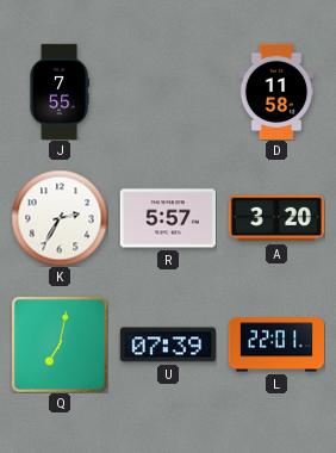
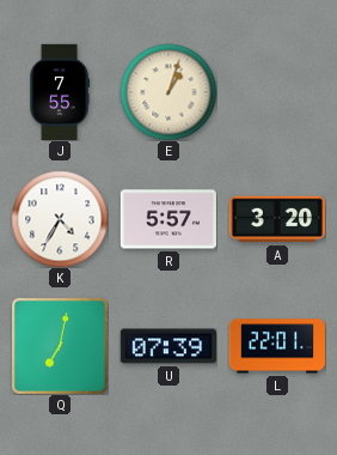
E: none -> 1:03
D: 11:58 -> none
K: 2:35 -> 4:35
